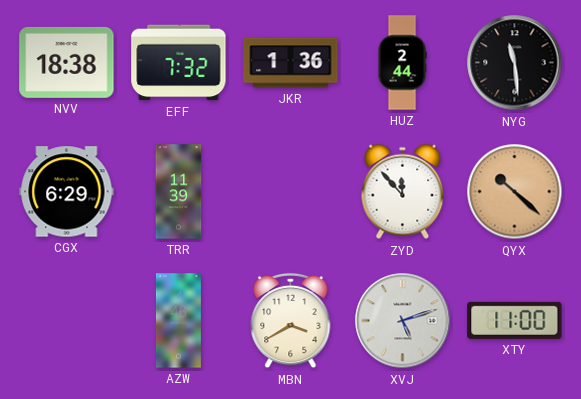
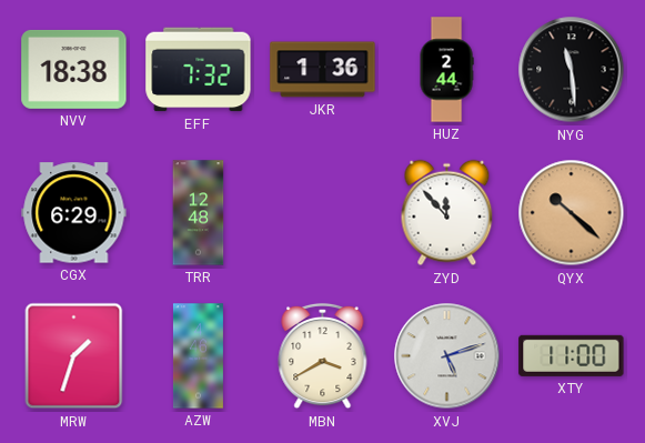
TRR: 11:39 -> 12:48
MRW: none -> 1:33
